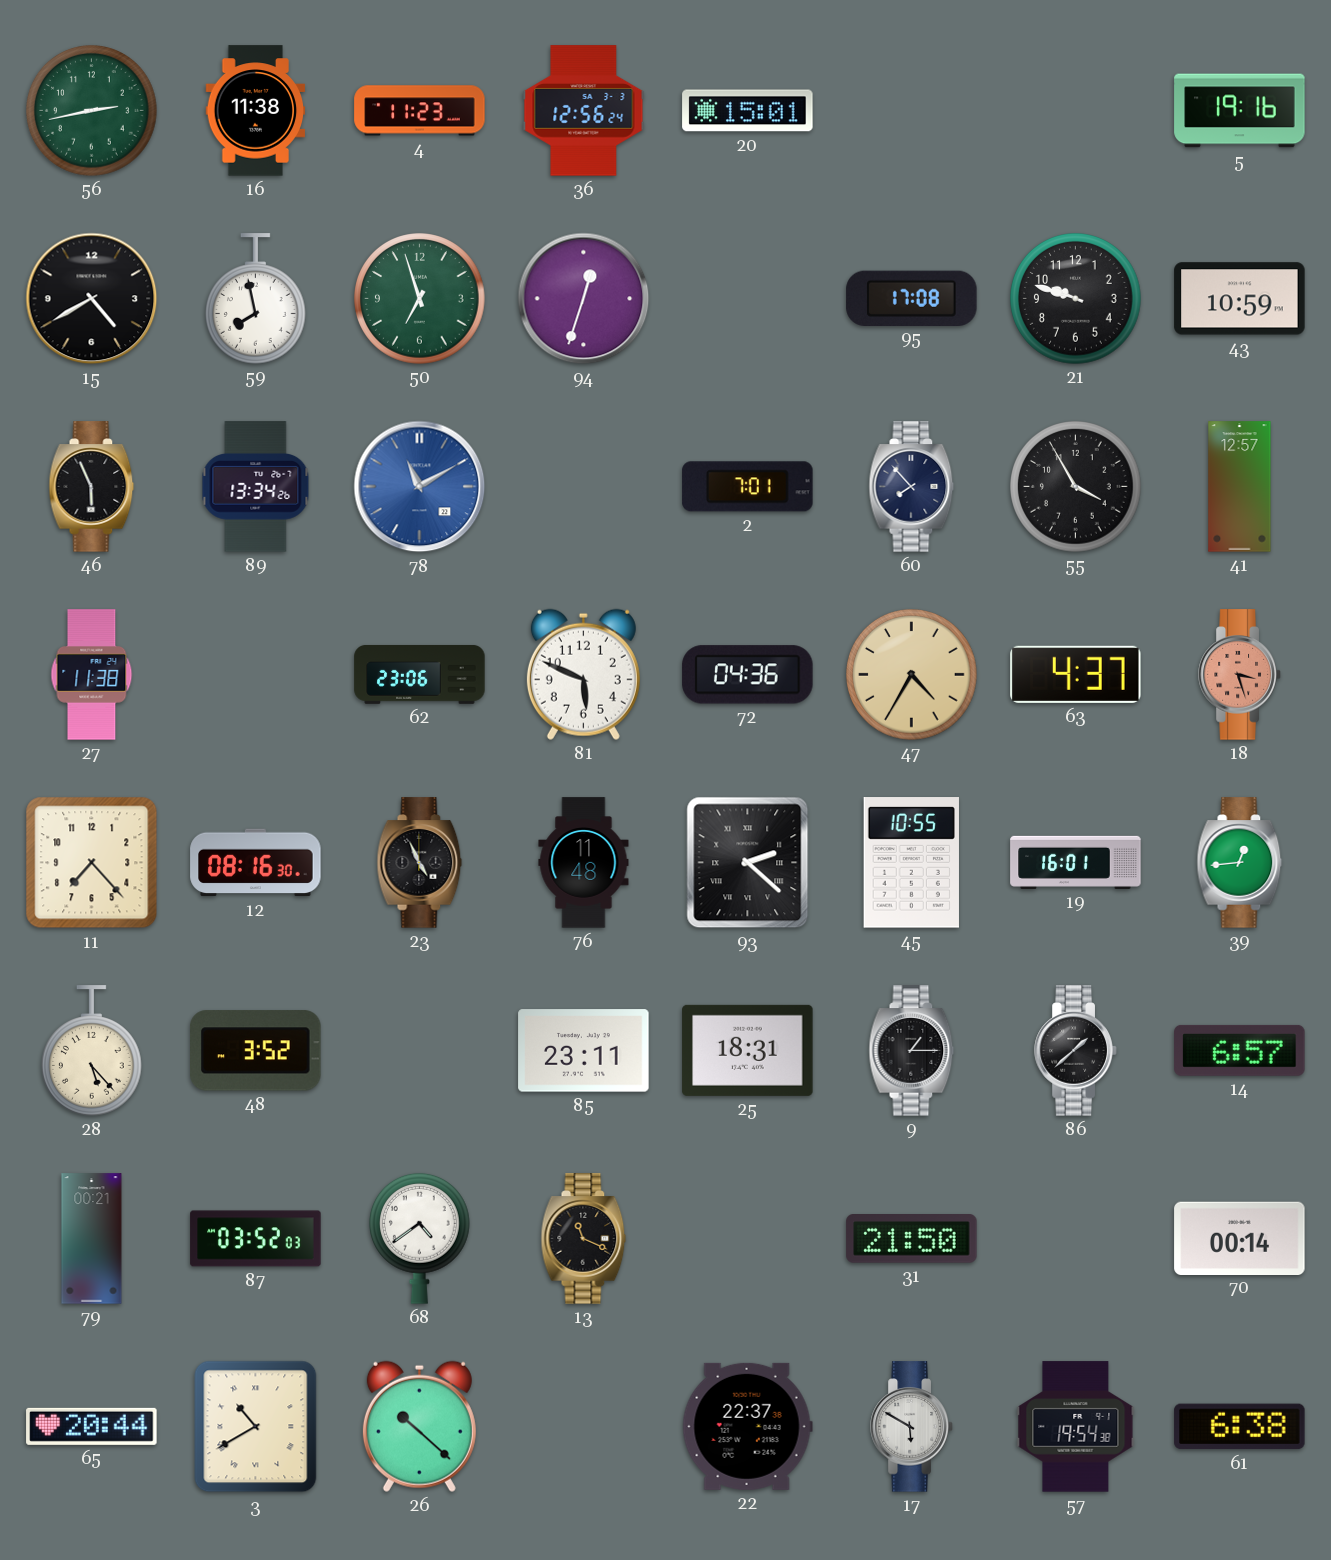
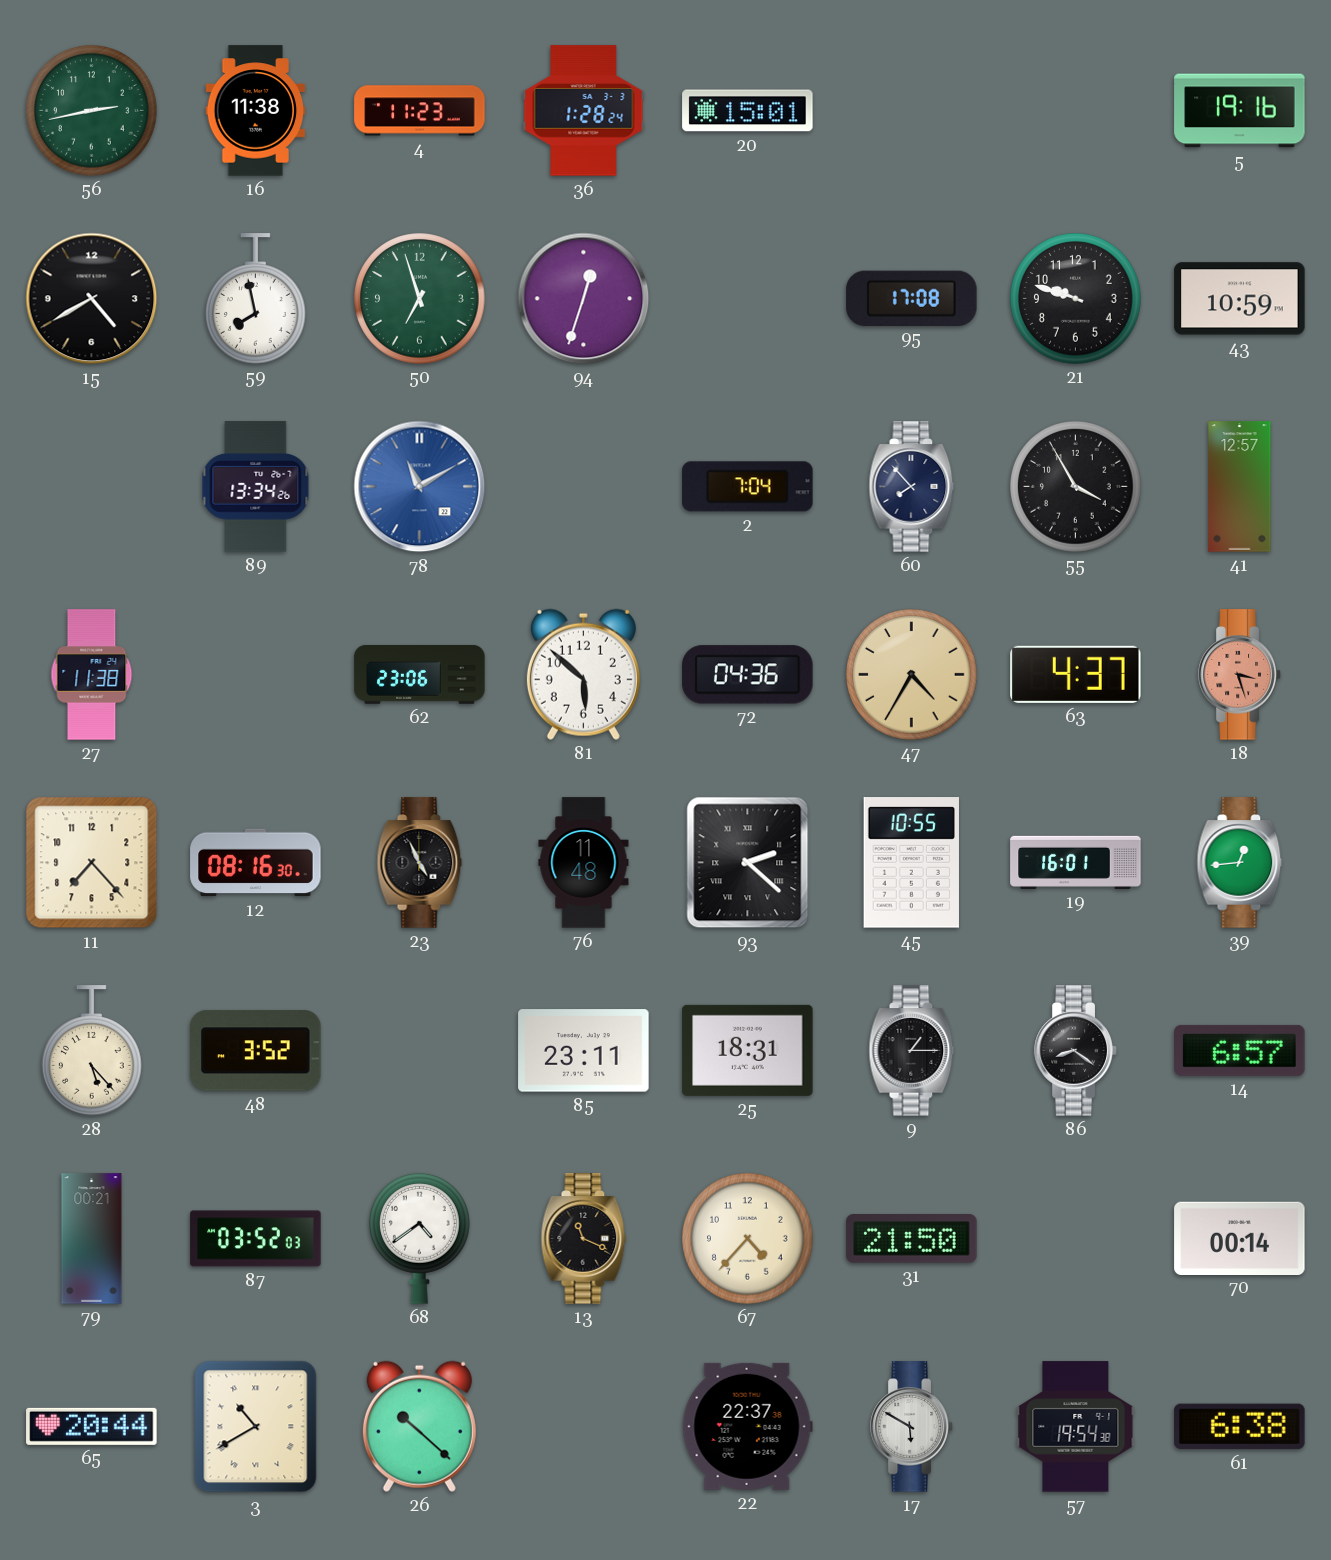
36: 12:56 -> 1:28
46: 5:56 -> none
2: 7:01 -> 7:04
81: 5:49 -> 5:52
86: 1:38 -> 8:21
67: none -> 4:37
